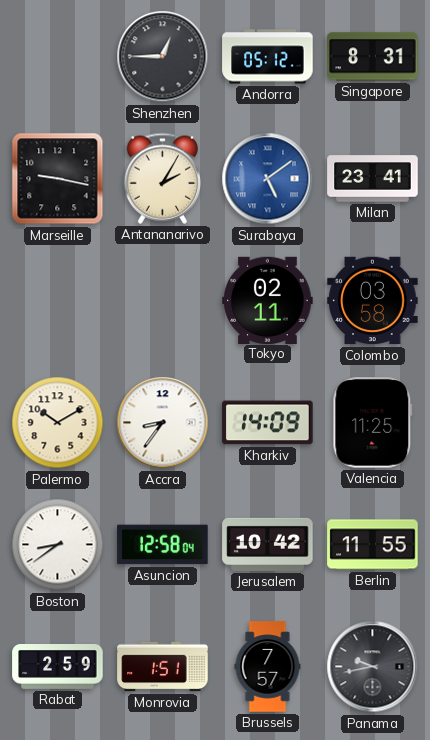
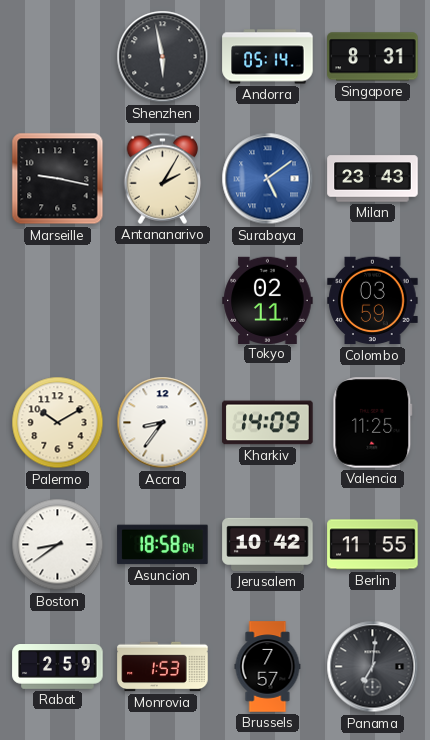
Shenzhen: 12:45 -> 5:58
Andorra: 05:12 -> 05:14
Milan: 23:41 -> 23:43
Colombo: 03:58 -> 03:59
Asuncion: 12:58 -> 18:58
Monrovia: 1:51 -> 1:53
Panama: 9:43 -> 7:01
